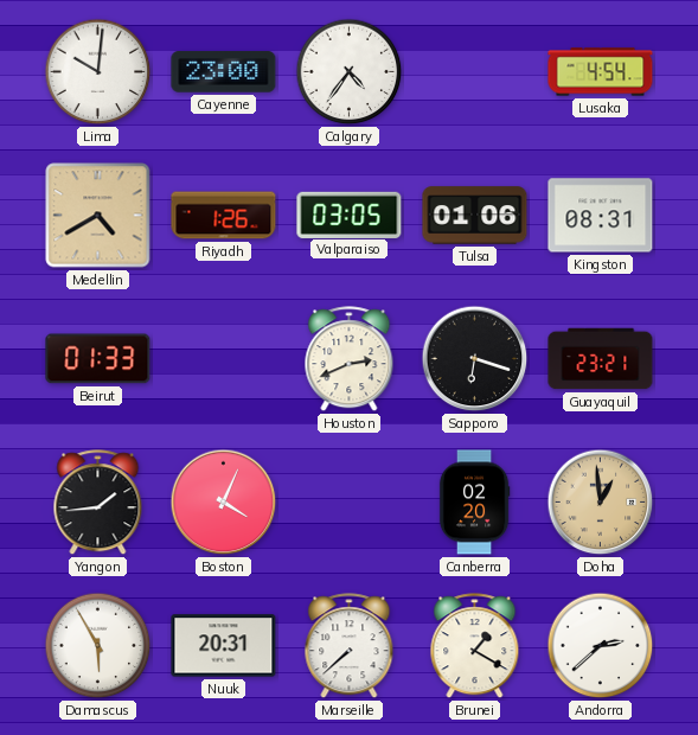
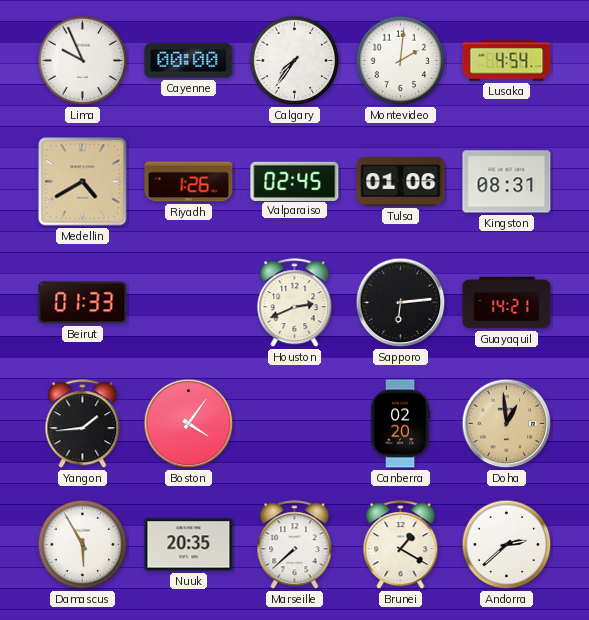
Lima: 10:01 -> 9:56
Cayenne: 23:00 -> 00:00
Calgary: 4:36 -> 7:36
Montevideo: none -> 2:01
Valparaiso: 03:05 -> 02:45
Sapporo: 6:18 -> 6:14
Guayaquil: 23:21 -> 14:21
Boston: 4:04 -> 4:06
Nuuk: 20:31 -> 20:35
